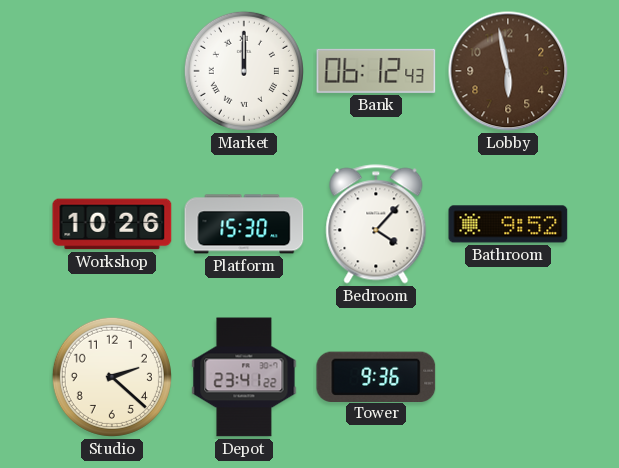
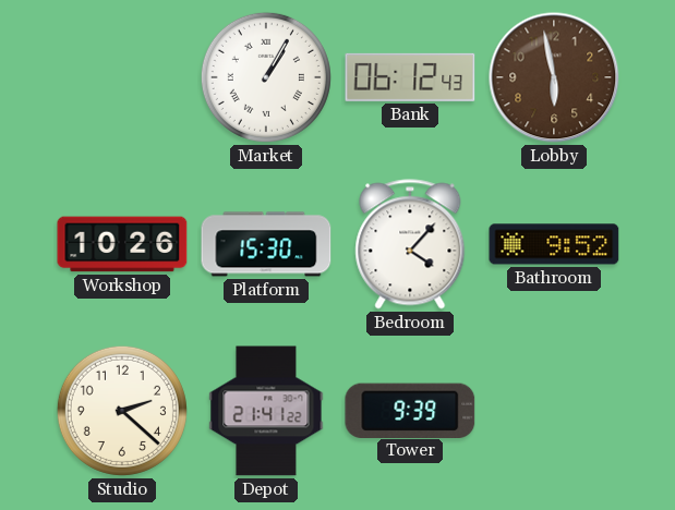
Market: 12:00 -> 1:05
Depot: 23:41 -> 21:41
Tower: 9:36 -> 9:39
